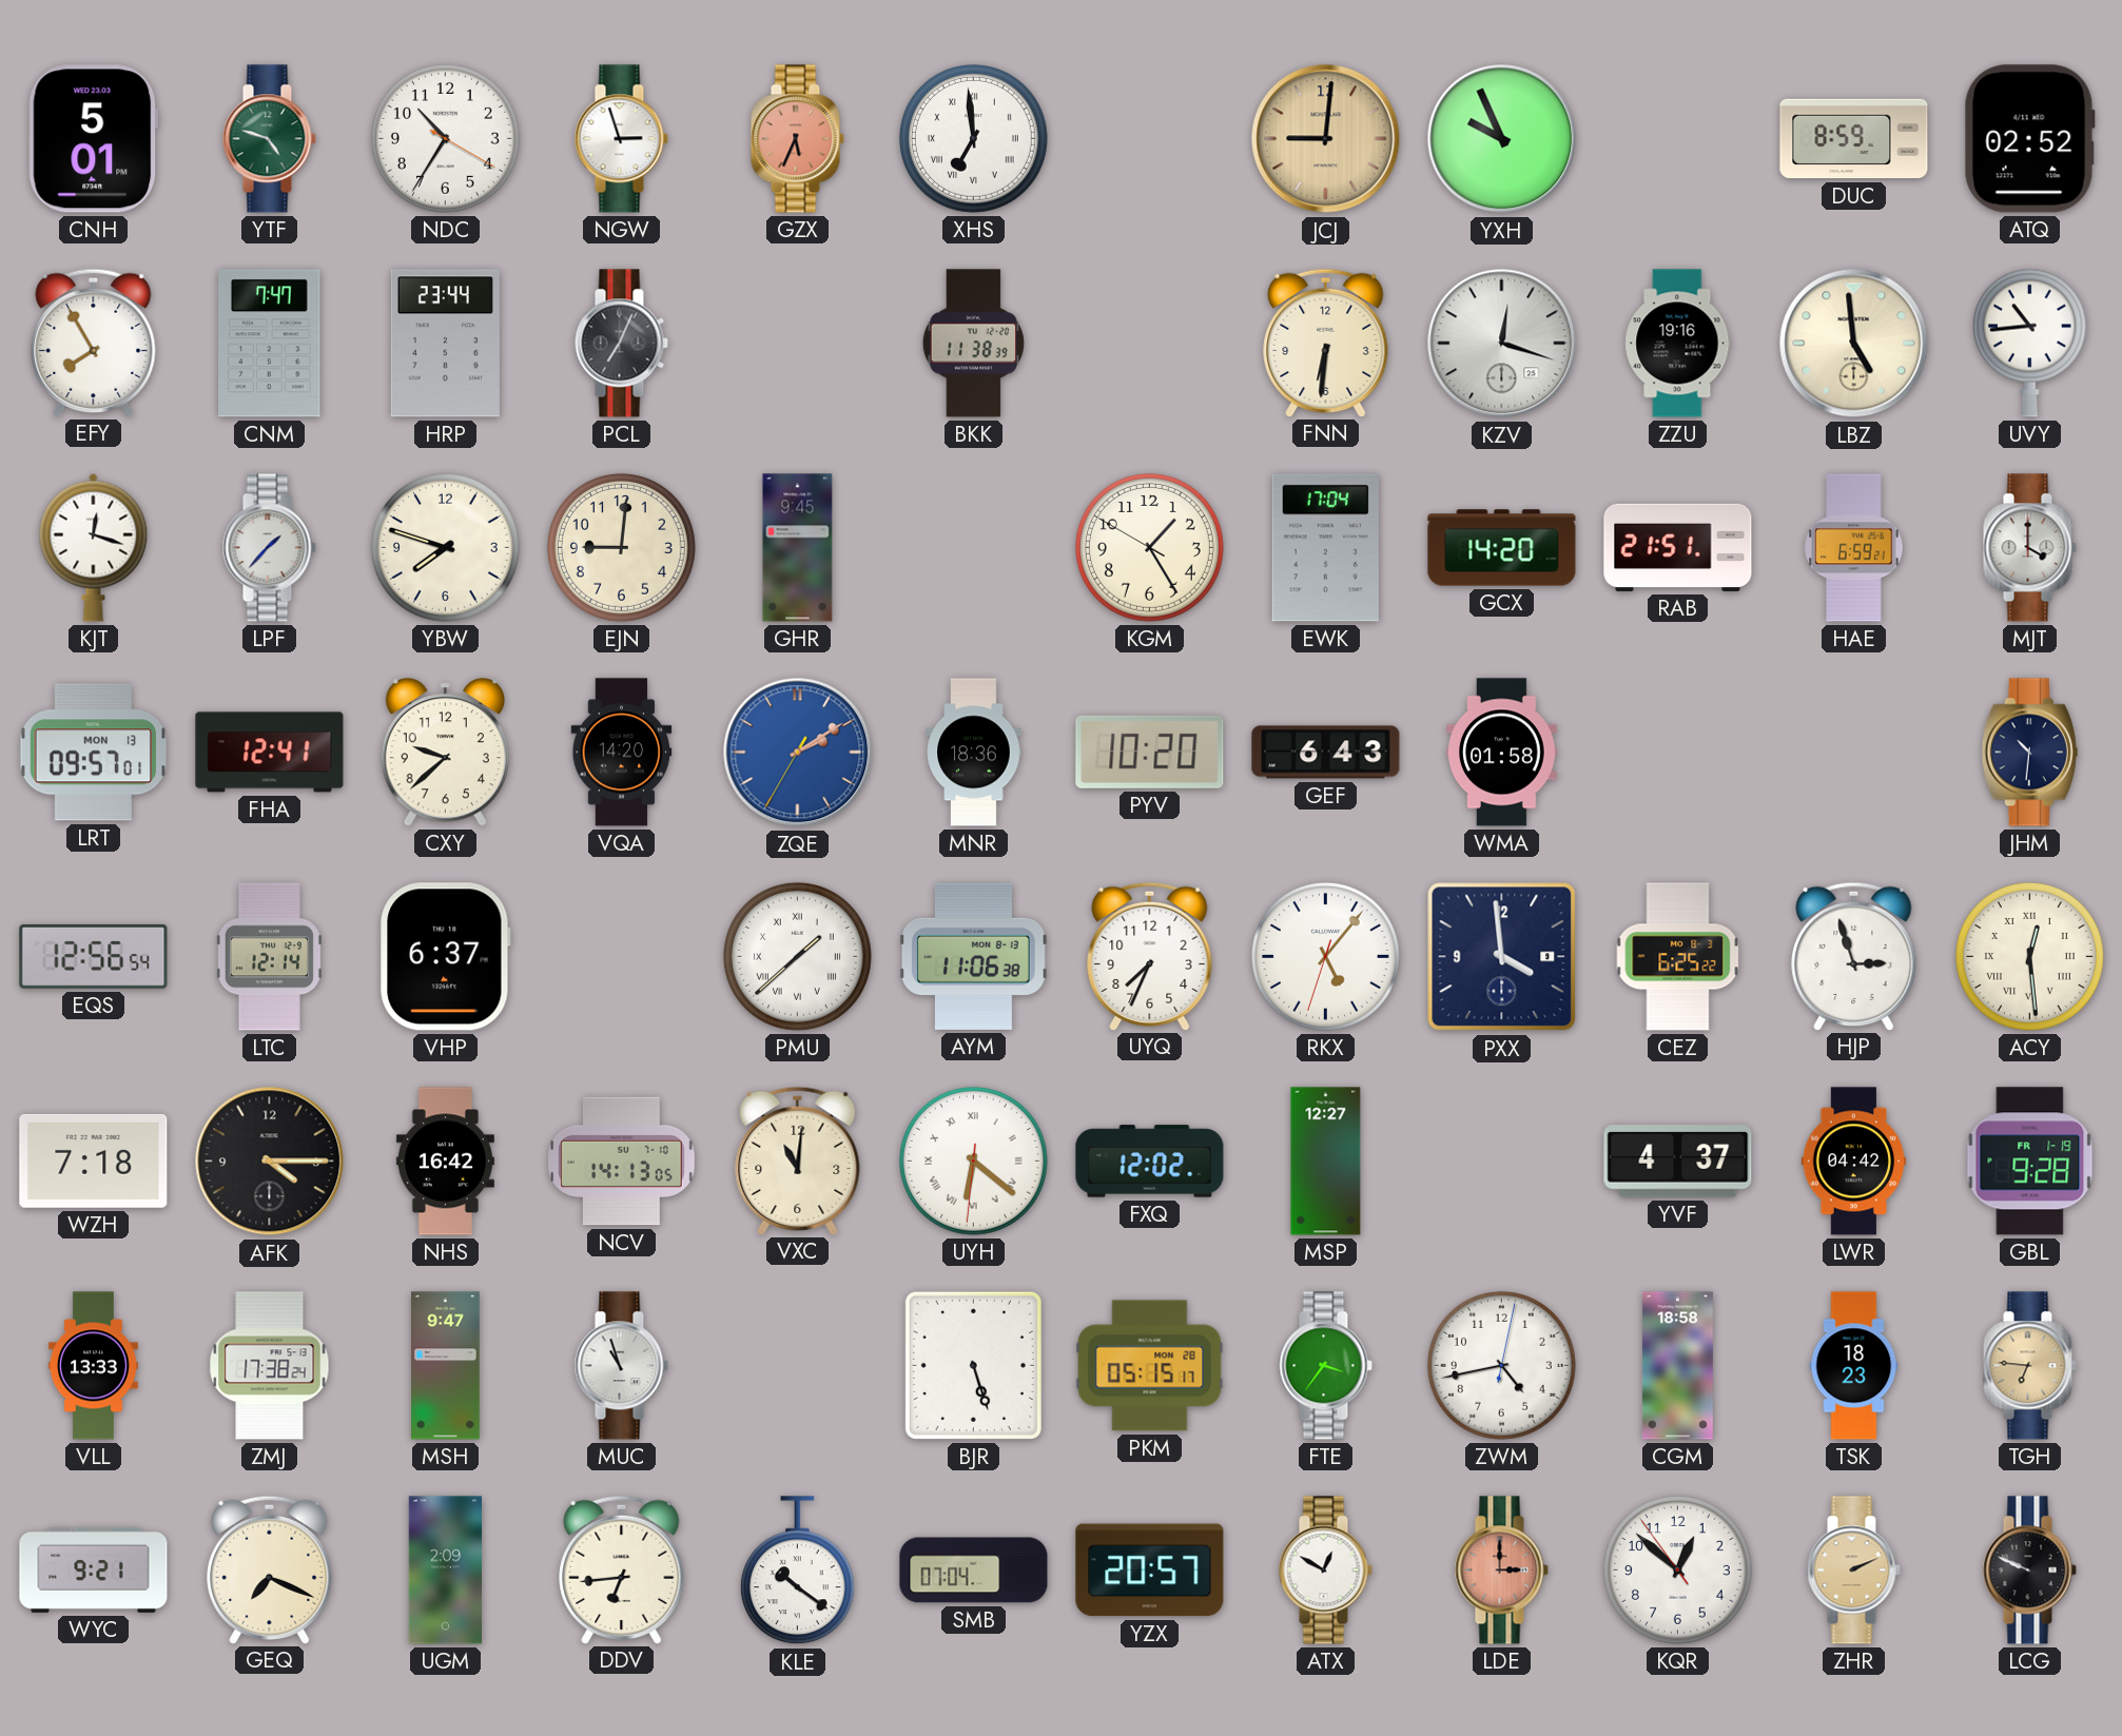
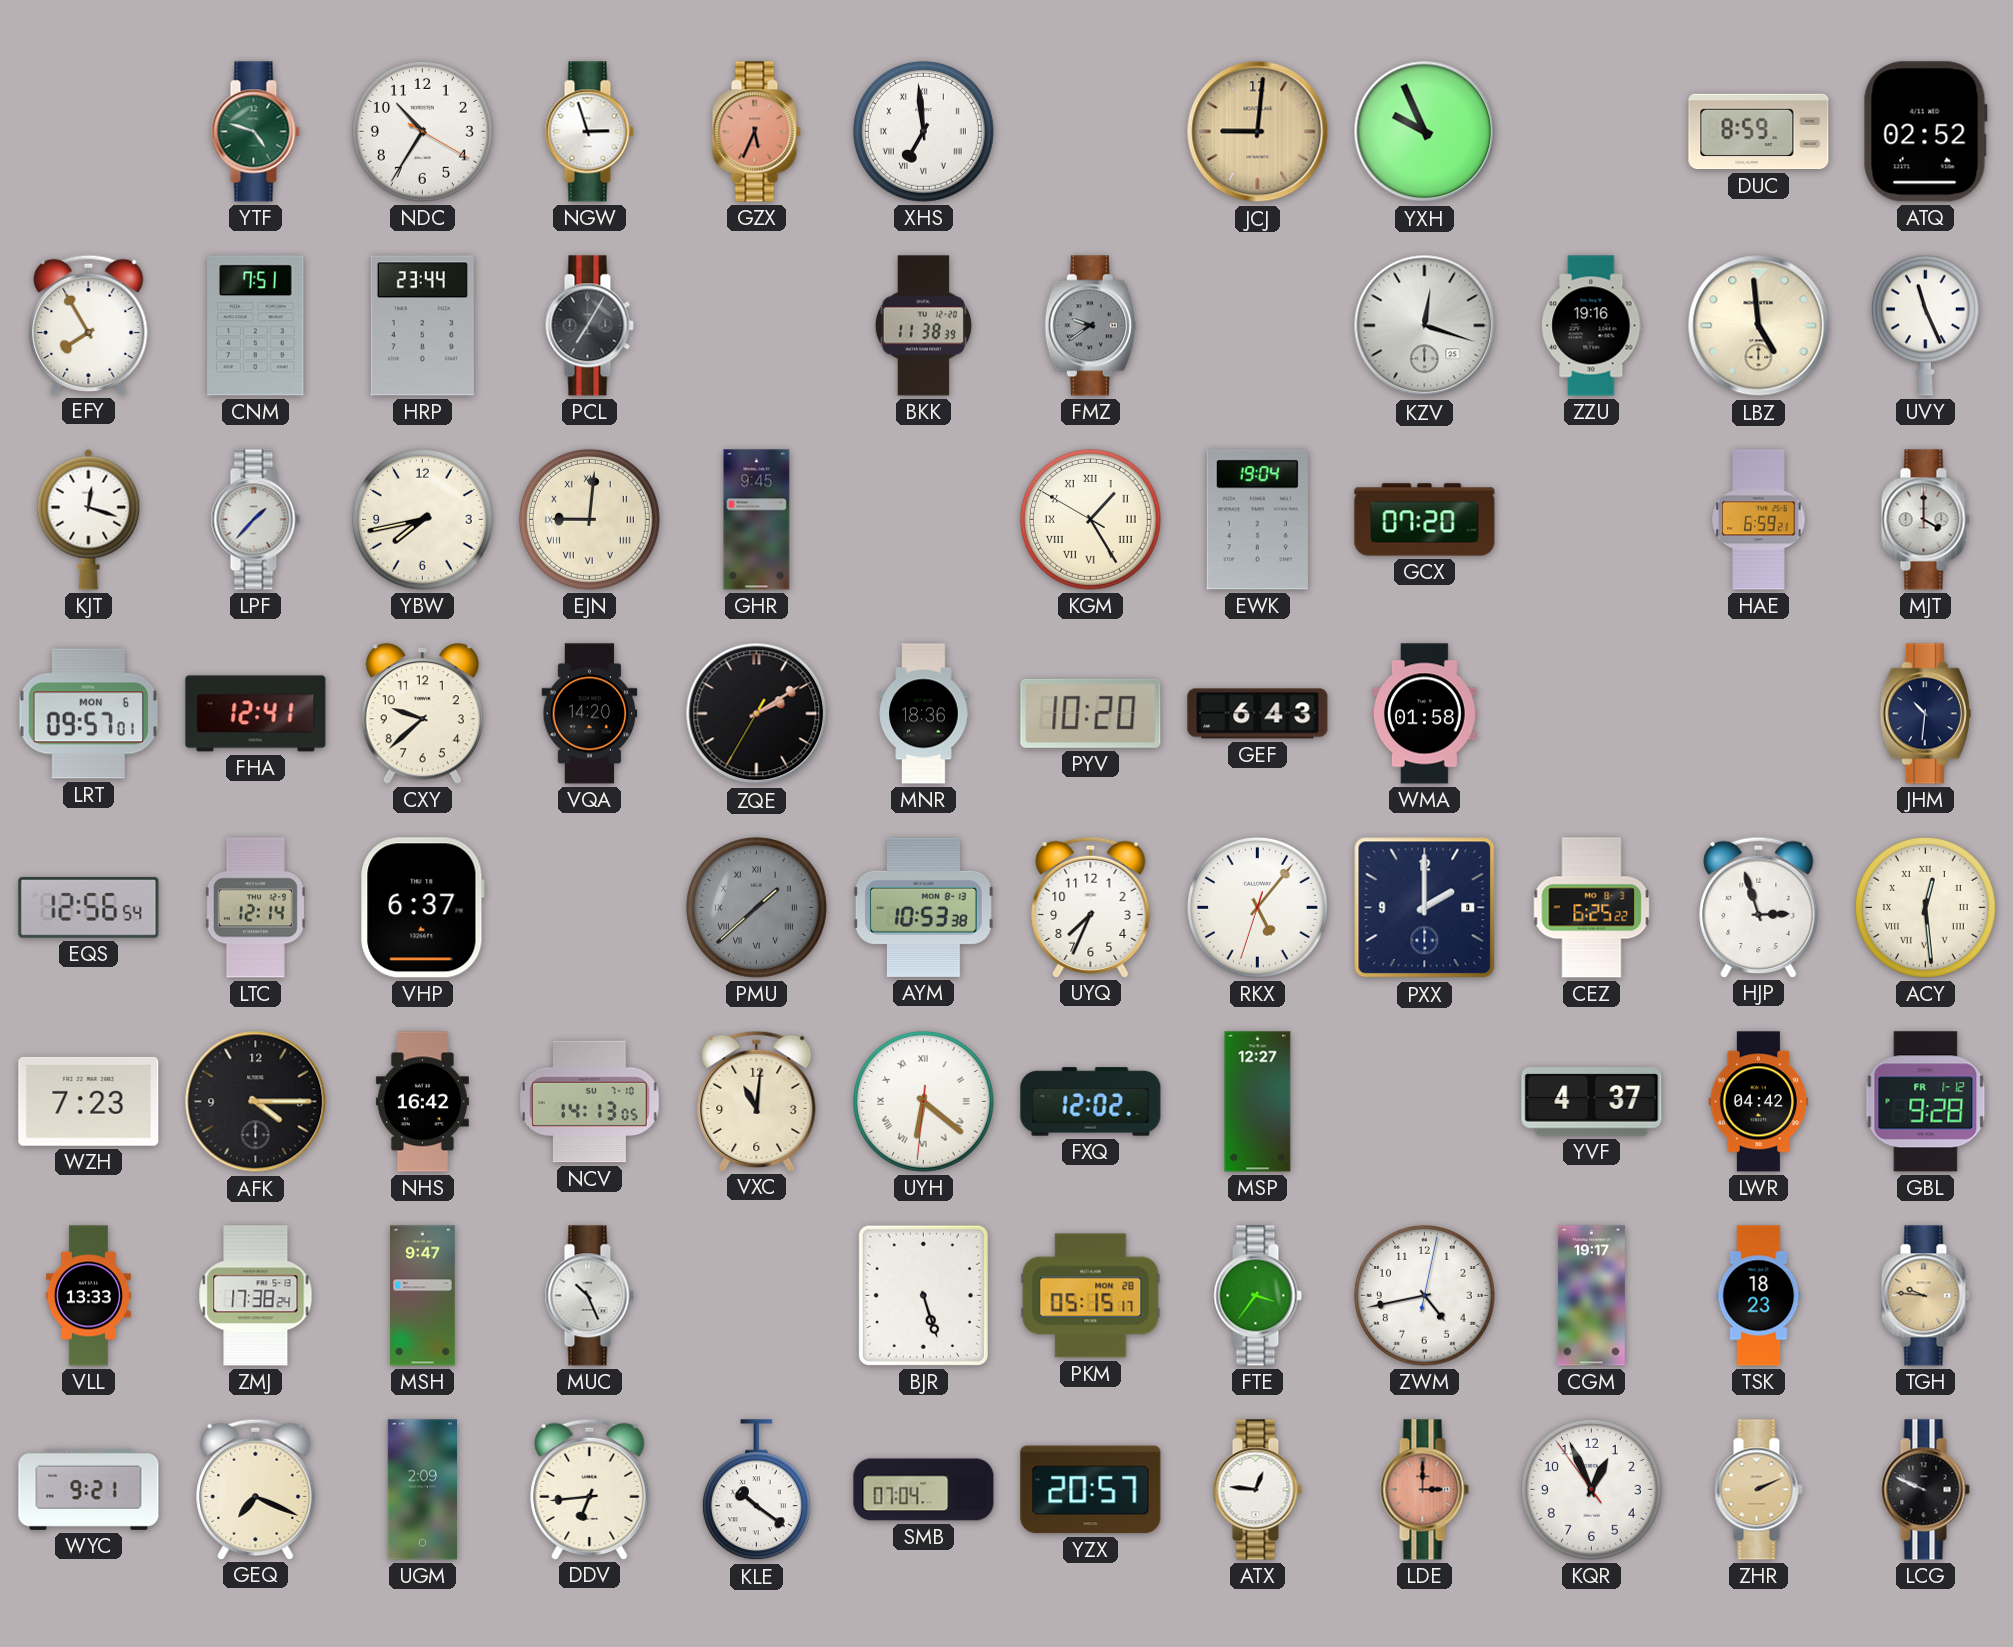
CNH: 5:01 -> none
CNM: 7:47 -> 7:51
PCL: 7:04 -> 7:05
FMZ: none -> 9:39
FNN: 6:31 -> none
UVY: 10:44 -> 11:26
YBW: 7:48 -> 7:43
EJN numerals: Arabic -> Roman
KGM numerals: Arabic -> Roman
EWK: 17:04 -> 19:04
GCX: 14:20 -> 07:20
RAB: 21:51 -> none
LRT date: MON 13 -> MON 6
ZQE dial: blue -> black
PMU dial: white -> grey
AYM: 11:06 -> 10:53
PXX: 3:59 -> 2:00
WZH: 7:18 -> 7:23
GBL date: FR 1-19 -> FR 1-12
MUC: 10:57 -> 10:26
CGM: 18:58 -> 19:17
TGH: 6:46 -> 9:46
ATX: 12:50 -> 12:46
KQR: 12:51 -> 12:55
